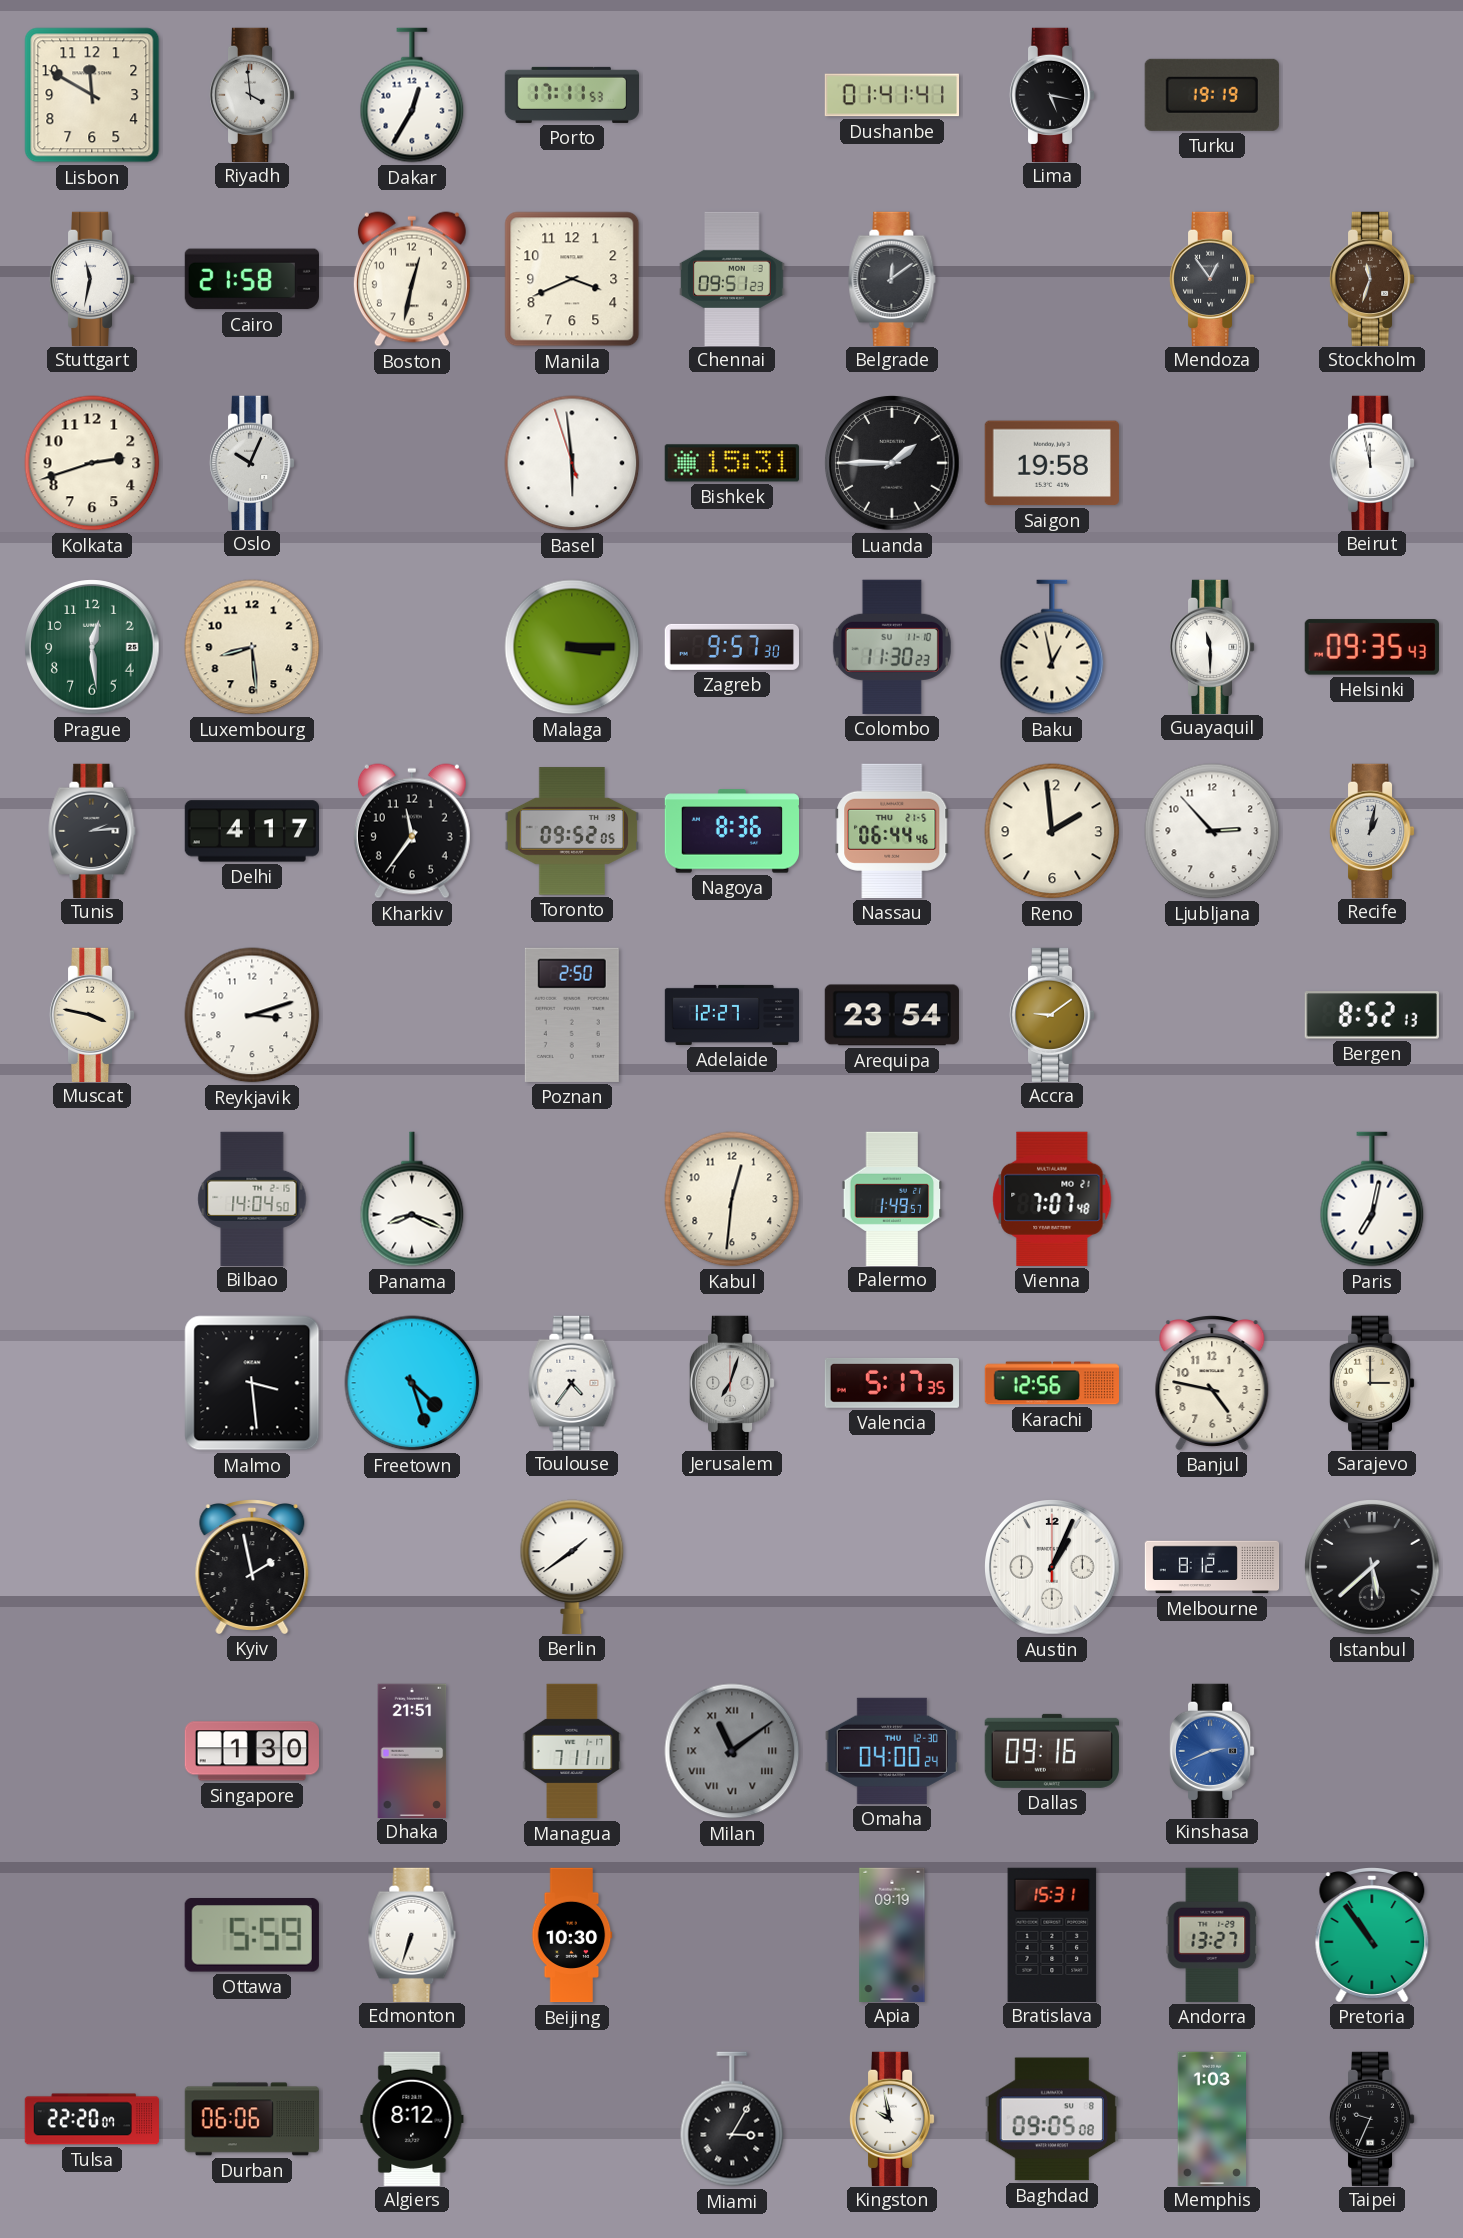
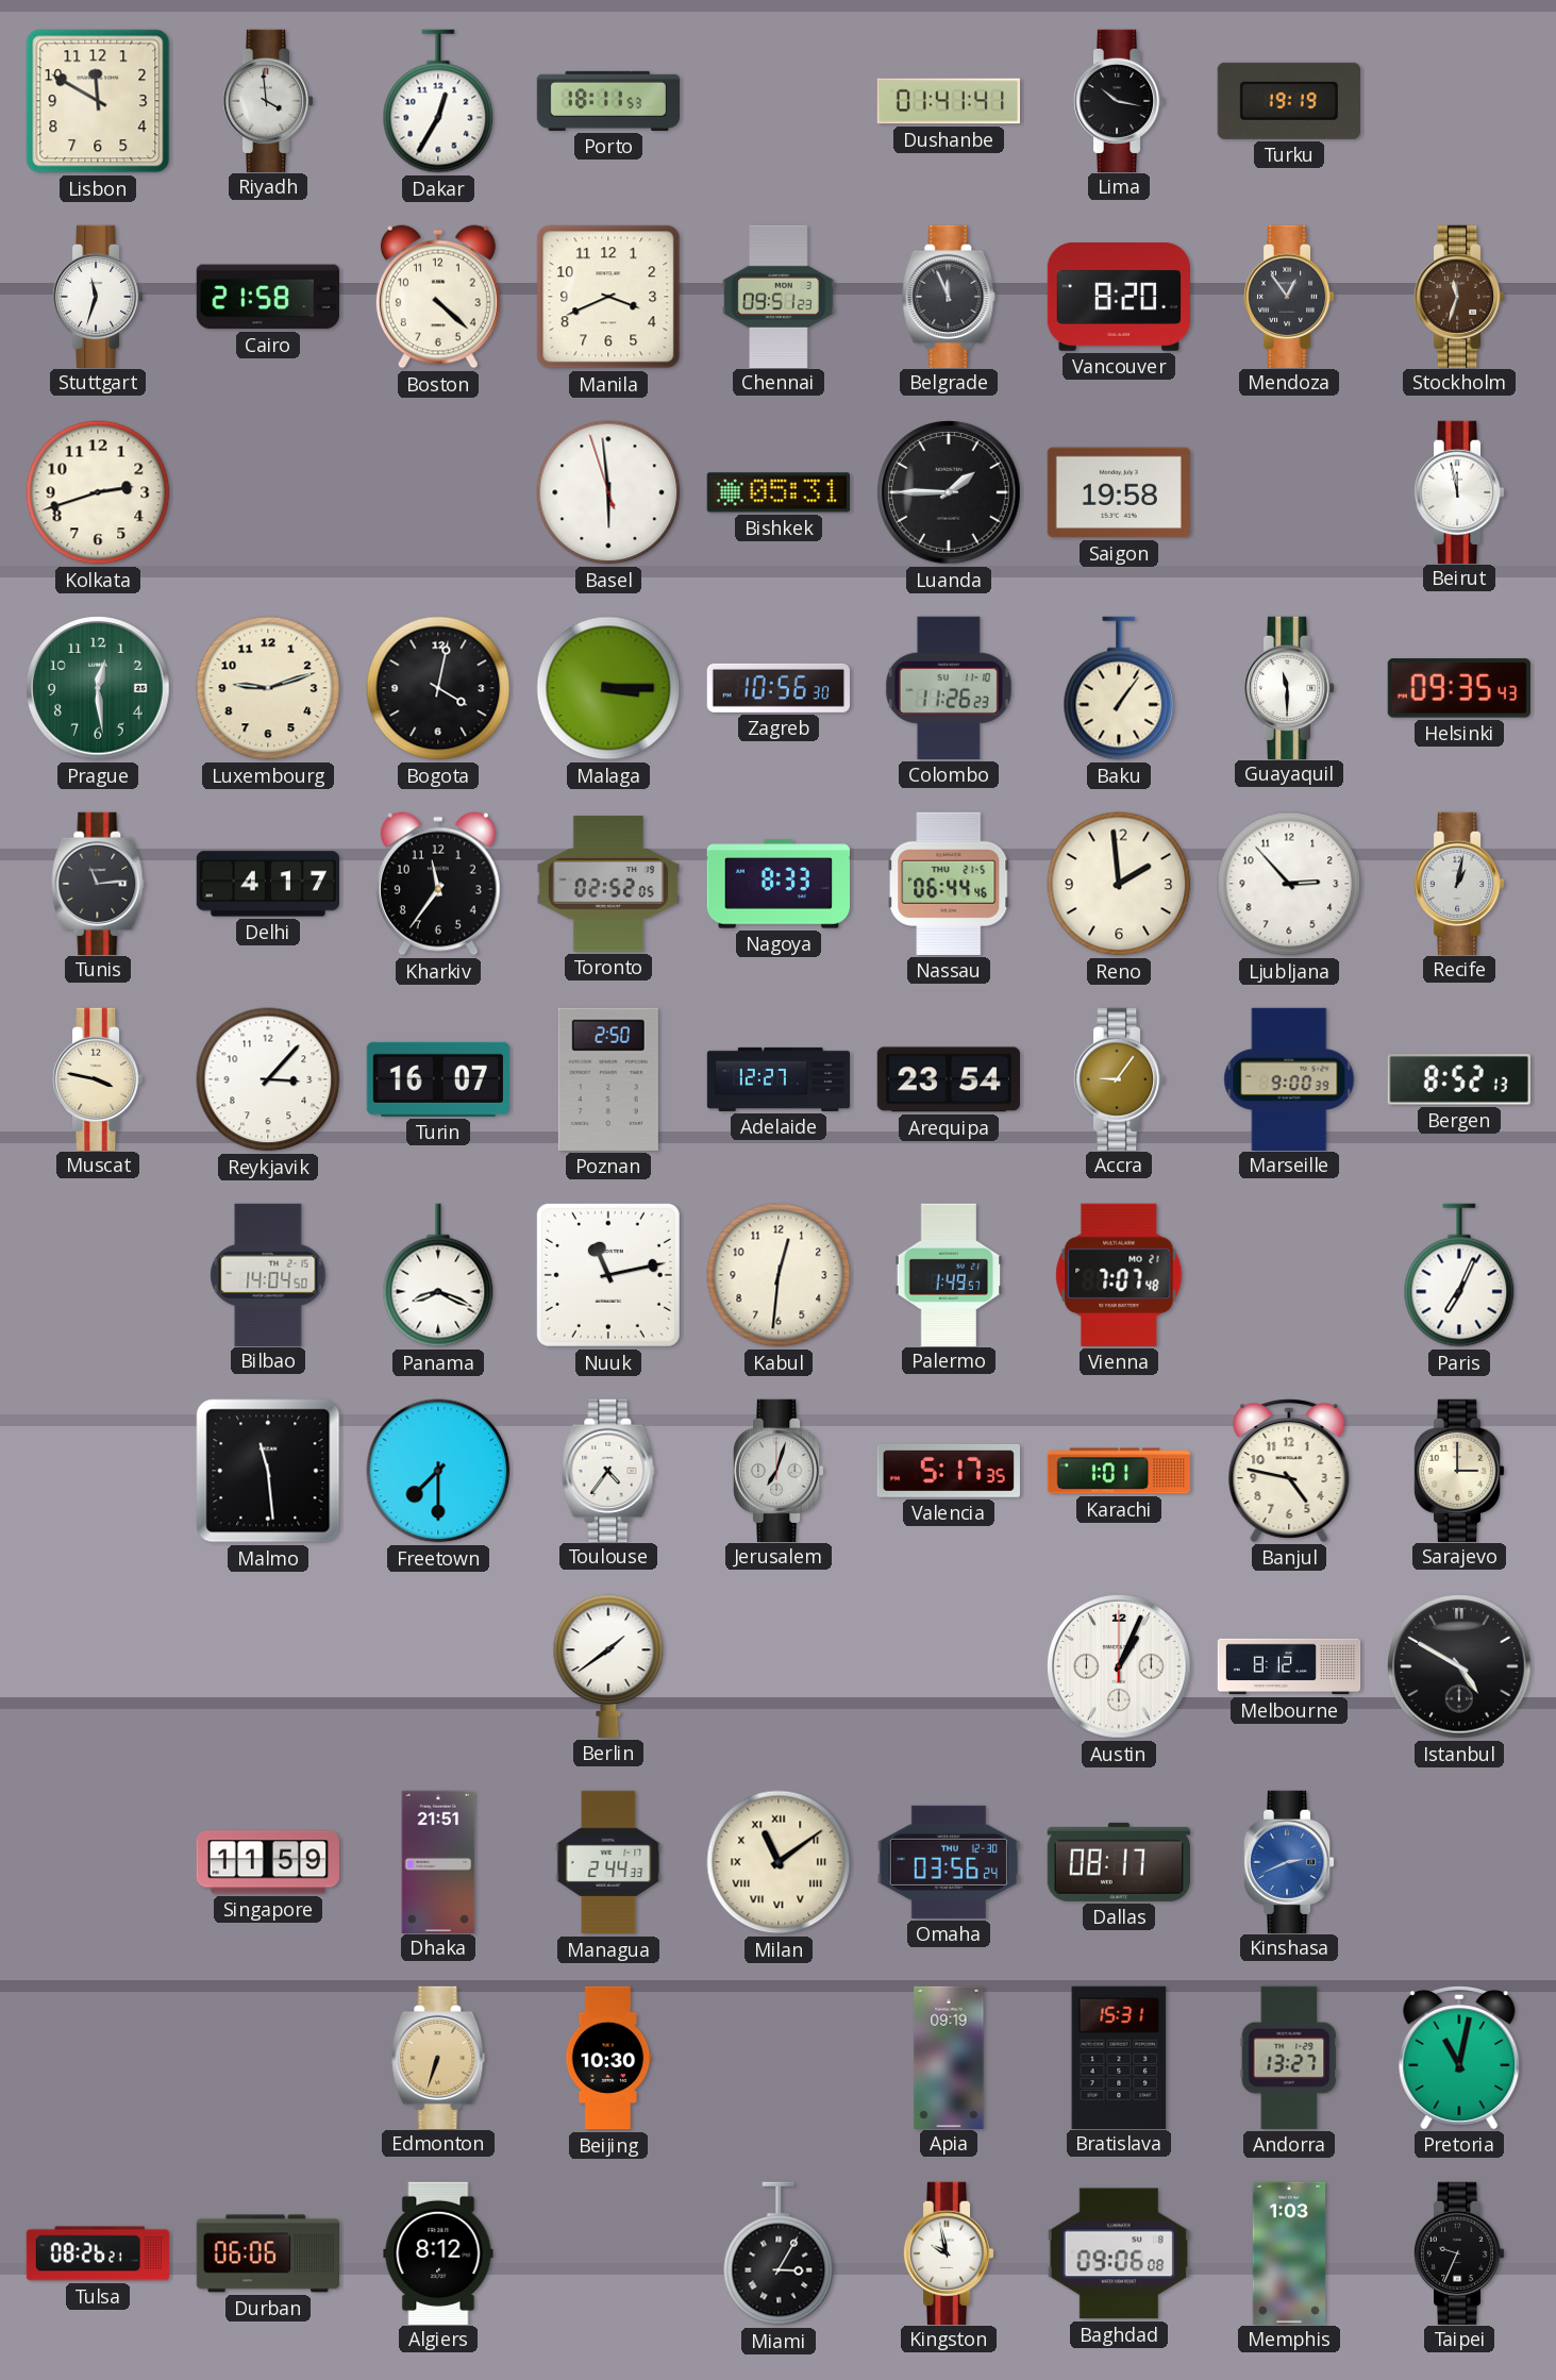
Porto: 17:11 -> 18:11
Lima: 5:17 -> 10:17
Stuttgart: 11:32 -> 11:33
Boston: 12:32 -> 4:22
Belgrade: 12:09 -> 11:56
Vancouver: none -> 8:20
Oslo: 10:04 -> none
Bishkek: 15:31 -> 05:31
Luxembourg: 8:29 -> 9:12
Bogota: none -> 4:02
Zagreb: 9:57 -> 10:56
Colombo: 11:30 -> 11:26
Baku: 12:58 -> 1:06
Tunis: 2:14 -> 11:14
Toronto: 09:52 -> 02:52
Nagoya: 8:36 -> 8:33
Reykjavik: 3:12 -> 3:07
Turin: none -> 16:07
Accra: 9:09 -> 9:06
Marseille: none -> 9:00
Nuuk: none -> 11:13
Paris: 7:02 -> 7:04
Malmo: 3:29 -> 11:29
Freetown: 4:27 -> 7:30
Karachi: 12:56 -> 1:01
Kyiv: 1:58 -> none
Istanbul: 5:38 -> 4:50
Singapore: 1:30 -> 11:59
Managua: 7:11 -> 2:44
Milan dial: grey -> cream
Omaha: 04:00 -> 03:56
Dallas: 09:16 -> 08:17
Ottawa: 5:59 -> none
Edmonton dial: white -> champagne
Pretoria: 10:54 -> 11:02
Tulsa: 22:20 -> 08:26
Baghdad: 09:05 -> 09:06
